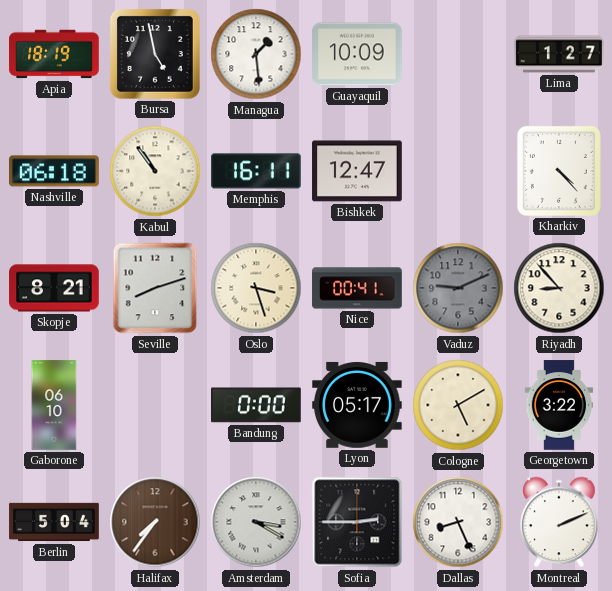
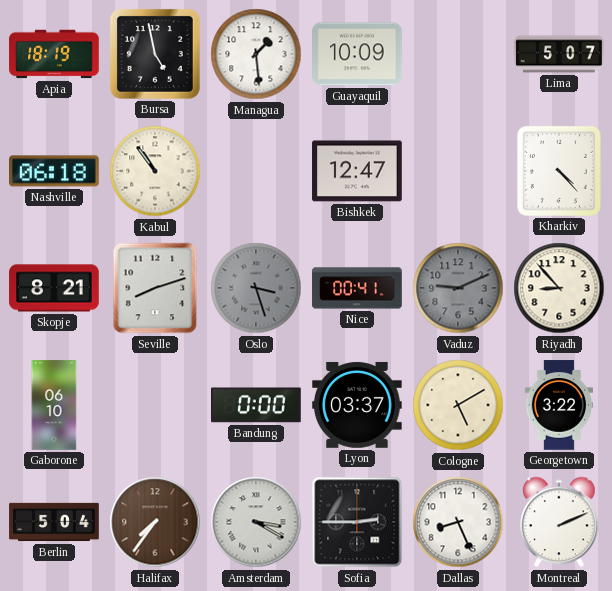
Lima: 1:27 -> 5:07
Memphis: 16:11 -> none
Oslo dial: cream -> grey
Lyon: 05:17 -> 03:37
